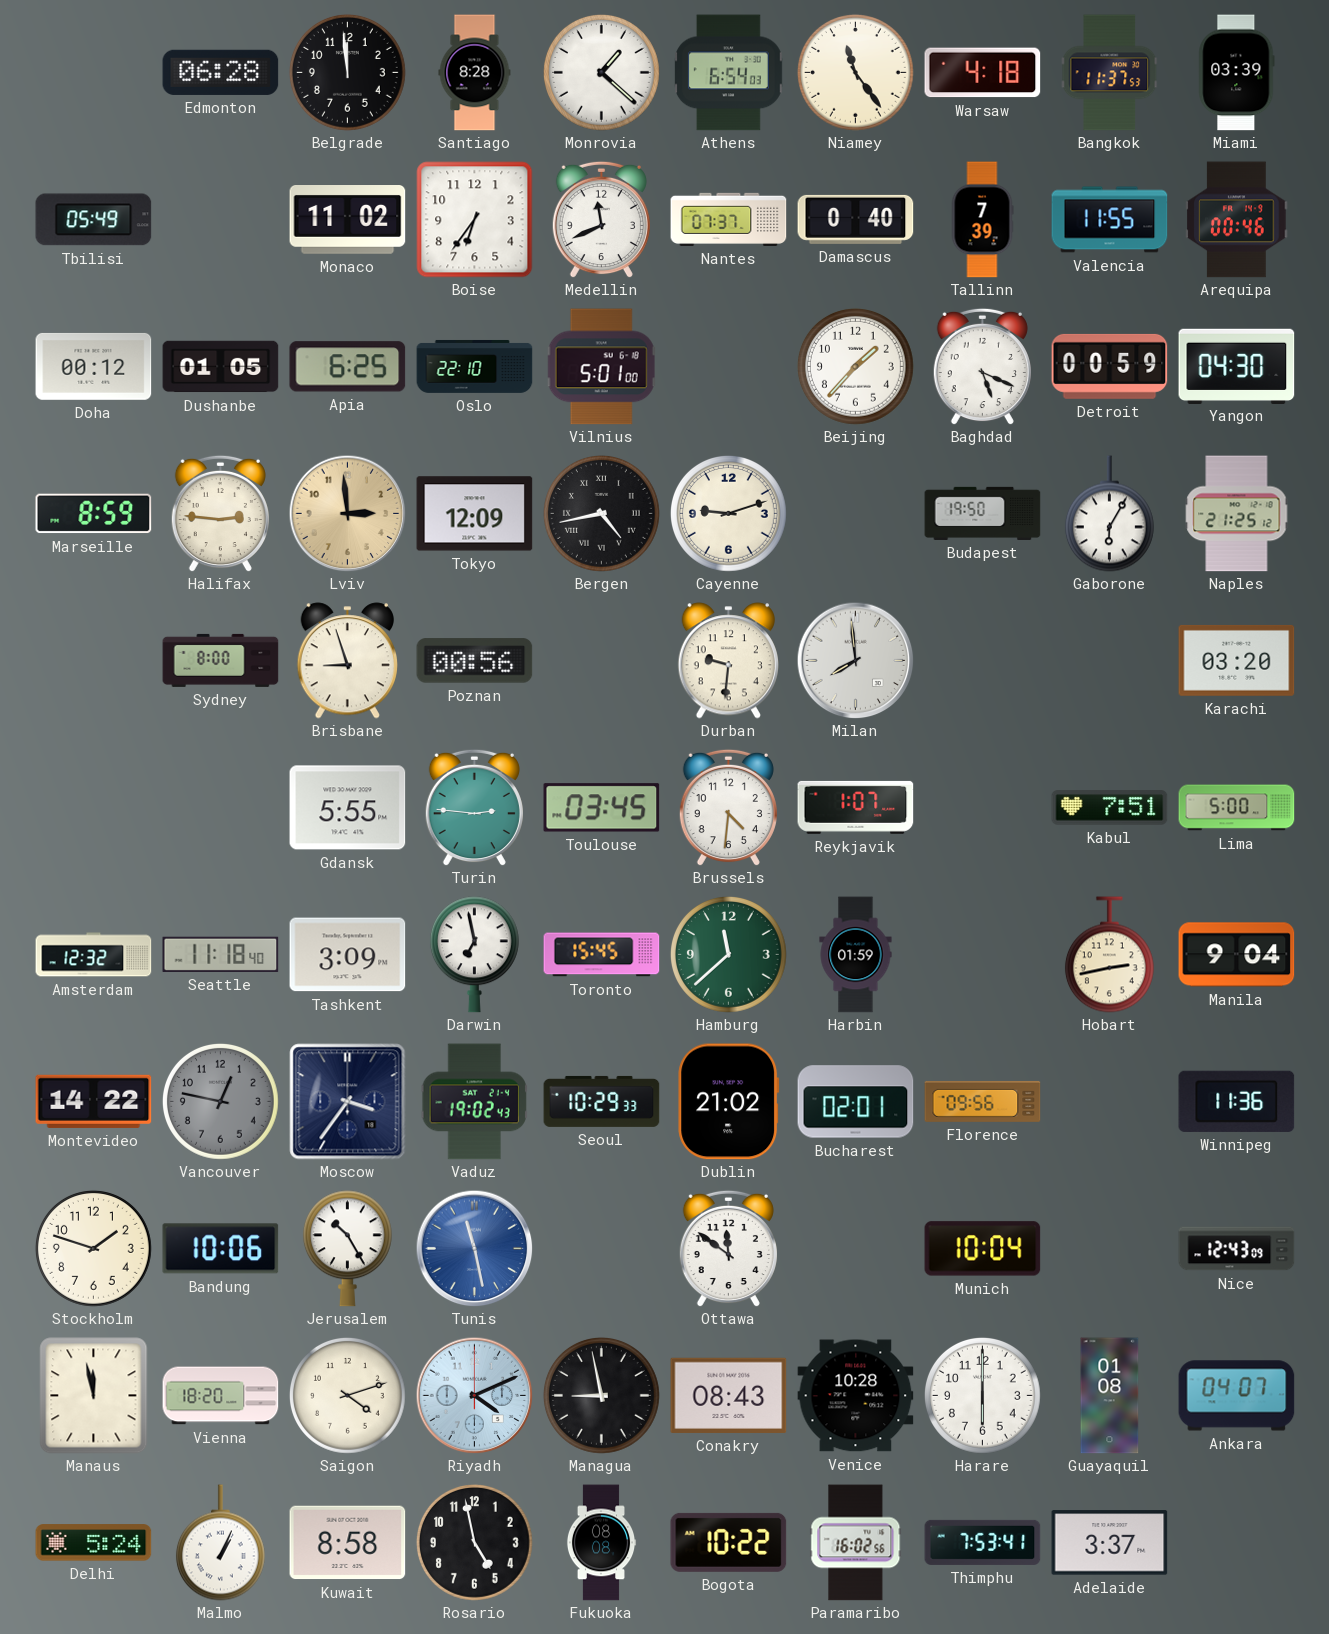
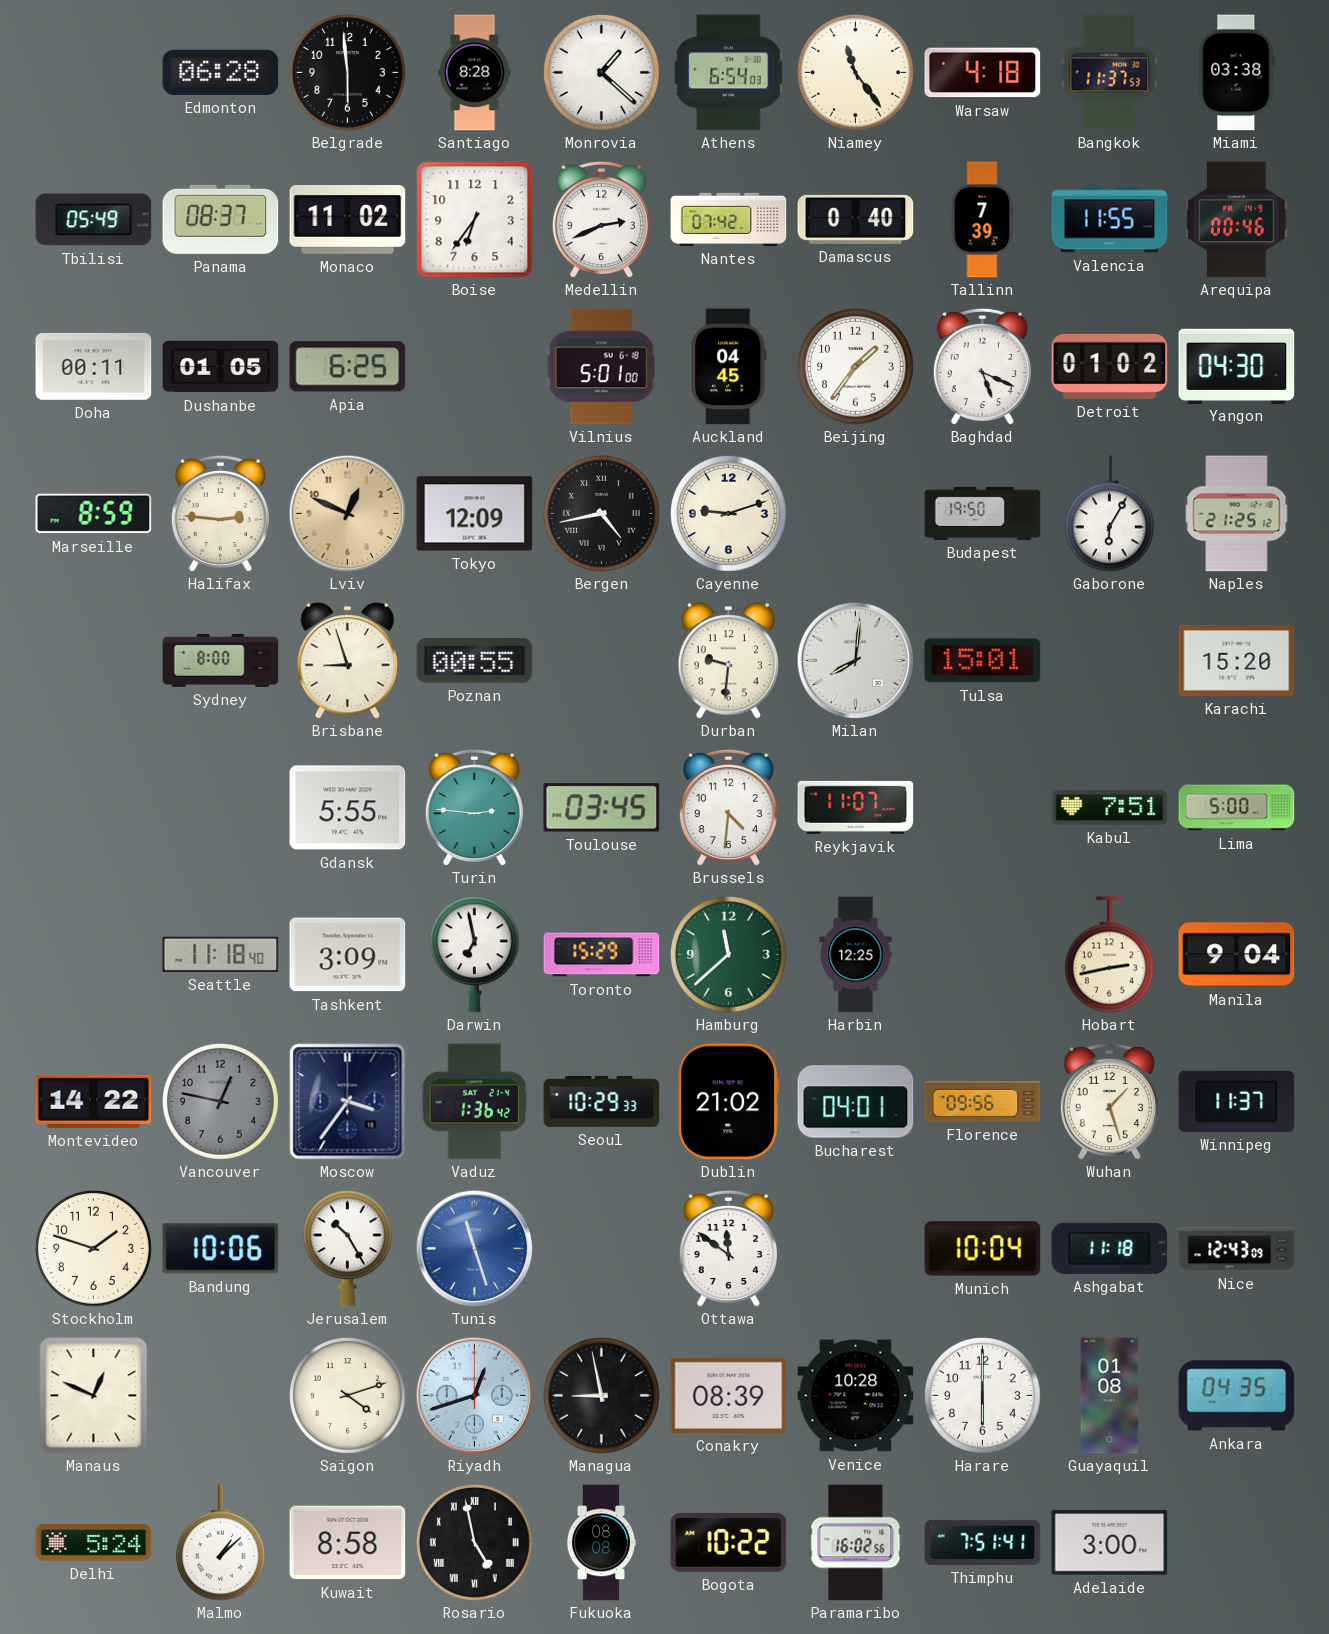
Belgrade: 11:59 -> 5:59
Miami: 03:39 -> 03:38
Panama: none -> 08:37
Medellin: 11:41 -> 2:41
Nantes: 07:37 -> 07:42
Doha: 00:12 -> 00:11
Oslo: 22:10 -> none
Auckland: none -> 04:45
Beijing: 1:37 -> 1:36
Detroit: 00:59 -> 01:02
Lviv: 2:59 -> 12:49
Poznan: 00:56 -> 00:55
Milan: 7:59 -> 8:01
Tulsa: none -> 15:01
Karachi: 03:20 -> 15:20
Reykjavik: 1:07 -> 11:07
Amsterdam: 12:32 -> none
Toronto: 15:45 -> 15:29
Harbin: 01:59 -> 12:25
Vaduz: 19:02 -> 1:36
Bucharest: 02:01 -> 04:01
Wuhan: none -> 1:27
Winnipeg: 11:36 -> 11:37
Tunis: 11:28 -> 11:27
Ashgabat: none -> 11:18
Manaus: 11:58 -> 12:49
Vienna: 18:20 -> none
Riyadh: 4:11 -> 12:42
Conakry: 08:43 -> 08:39
Ankara: 04:07 -> 04:35
Malmo: 1:04 -> 1:08
Rosario numerals: Arabic -> Roman
Thimphu: 7:53 -> 7:51
Adelaide: 3:37 -> 3:00
